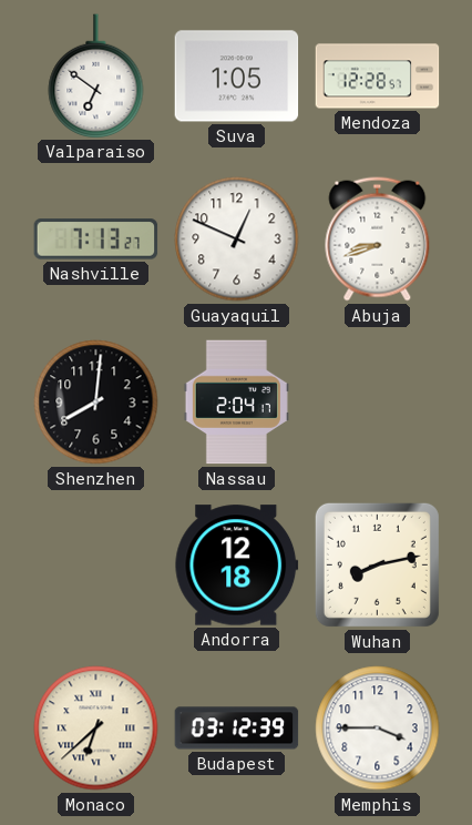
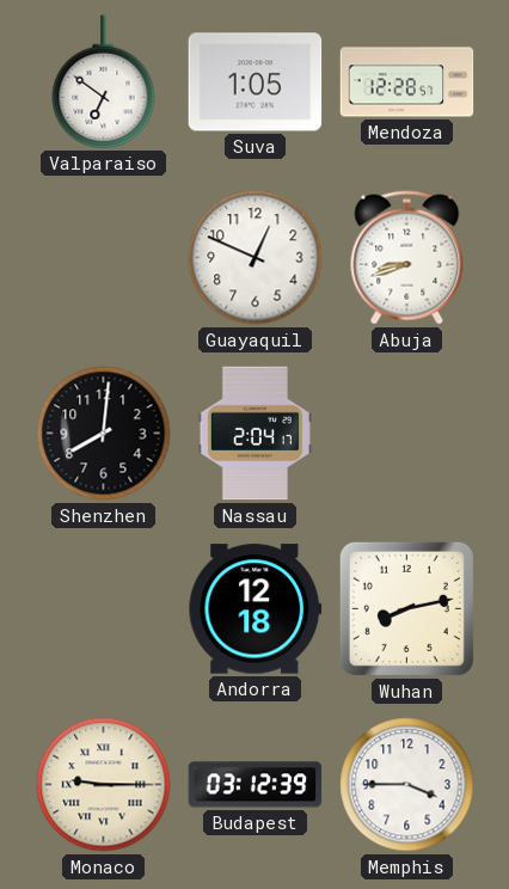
Nashville: 7:13 -> none
Monaco: 6:38 -> 9:15
